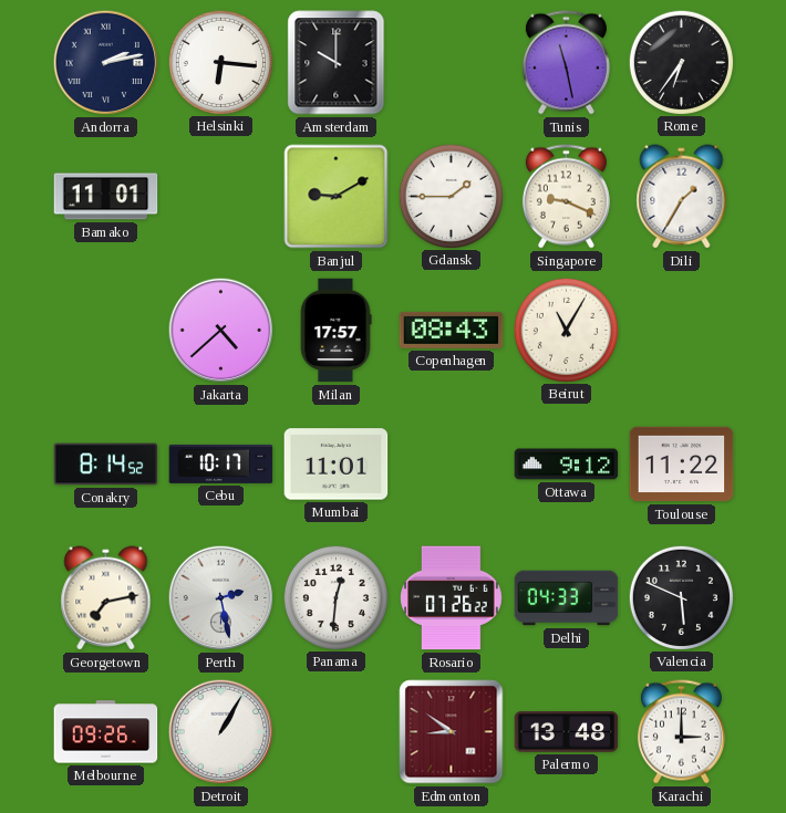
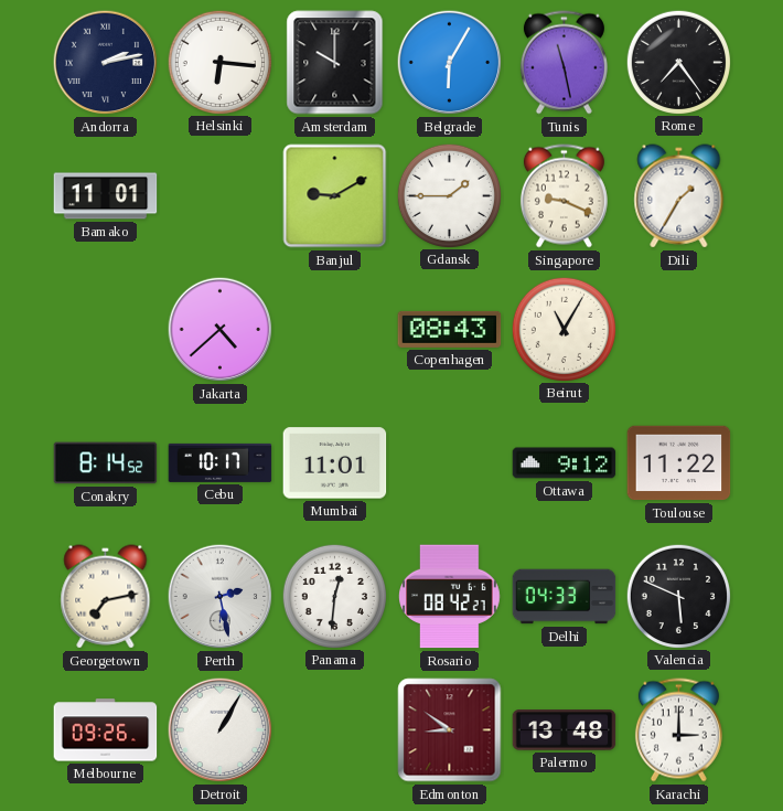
Belgrade: none -> 6:05
Rome: 6:36 -> 7:24
Milan: 17:57 -> none
Rosario: 07:26 -> 08:42
